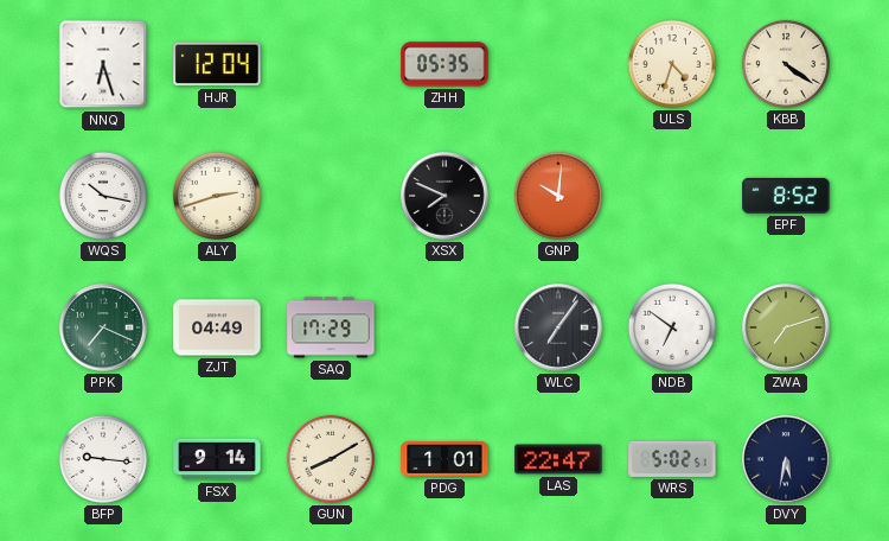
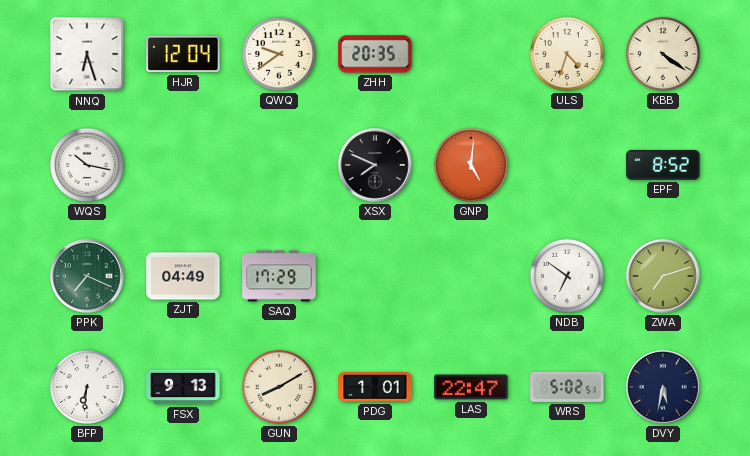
QWQ: none -> 9:39
ZHH: 05:35 -> 20:35
ALY: 2:42 -> none
GNP: 10:01 -> 5:01
WLC: 7:06 -> none
BFP: 9:16 -> 6:31
FSX: 9:14 -> 9:13
